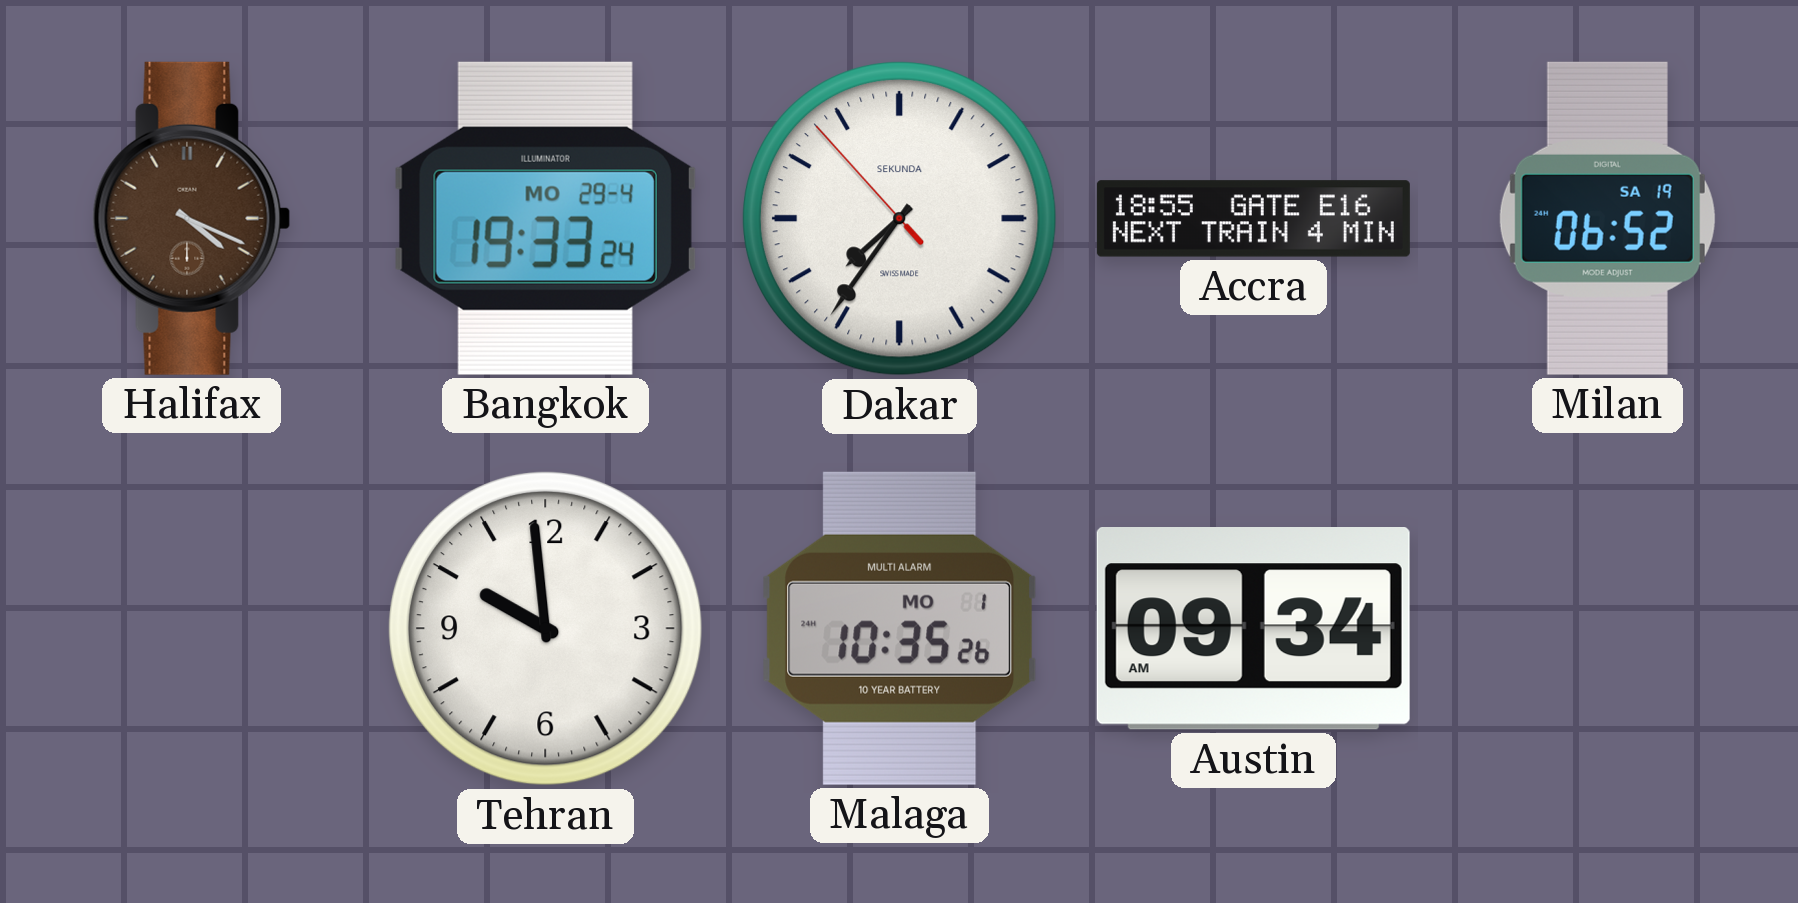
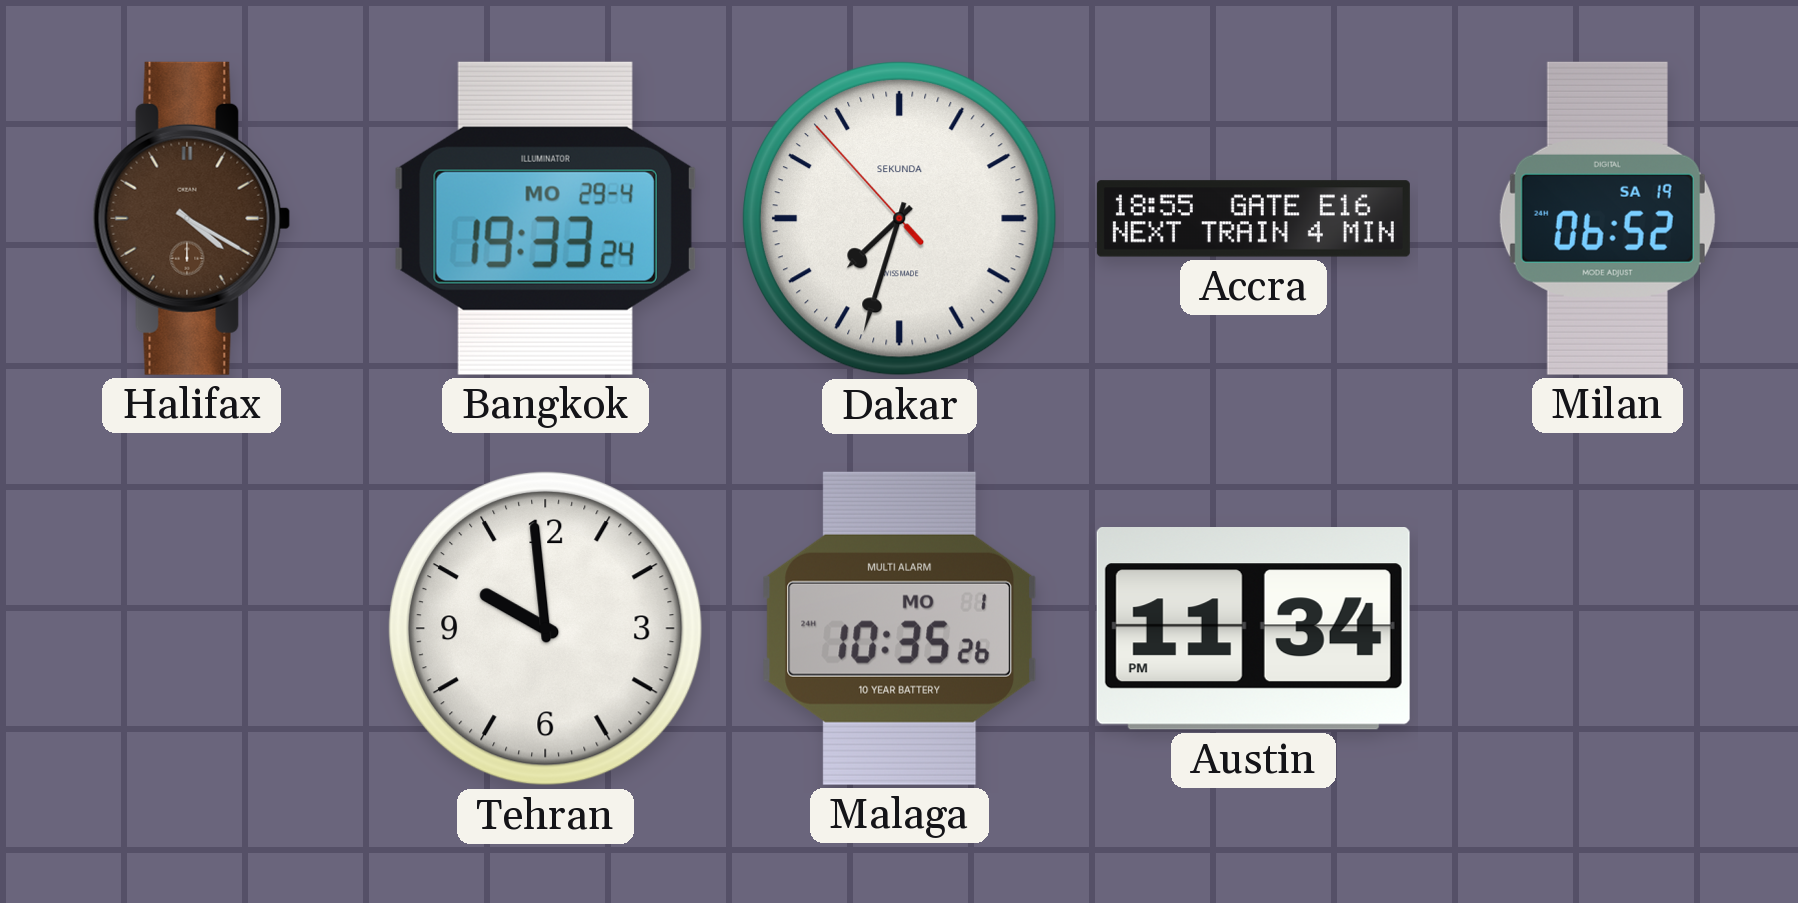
Halifax: 4:19 -> 4:20
Dakar: 7:35 -> 7:32
Austin: 09:34 -> 11:34
